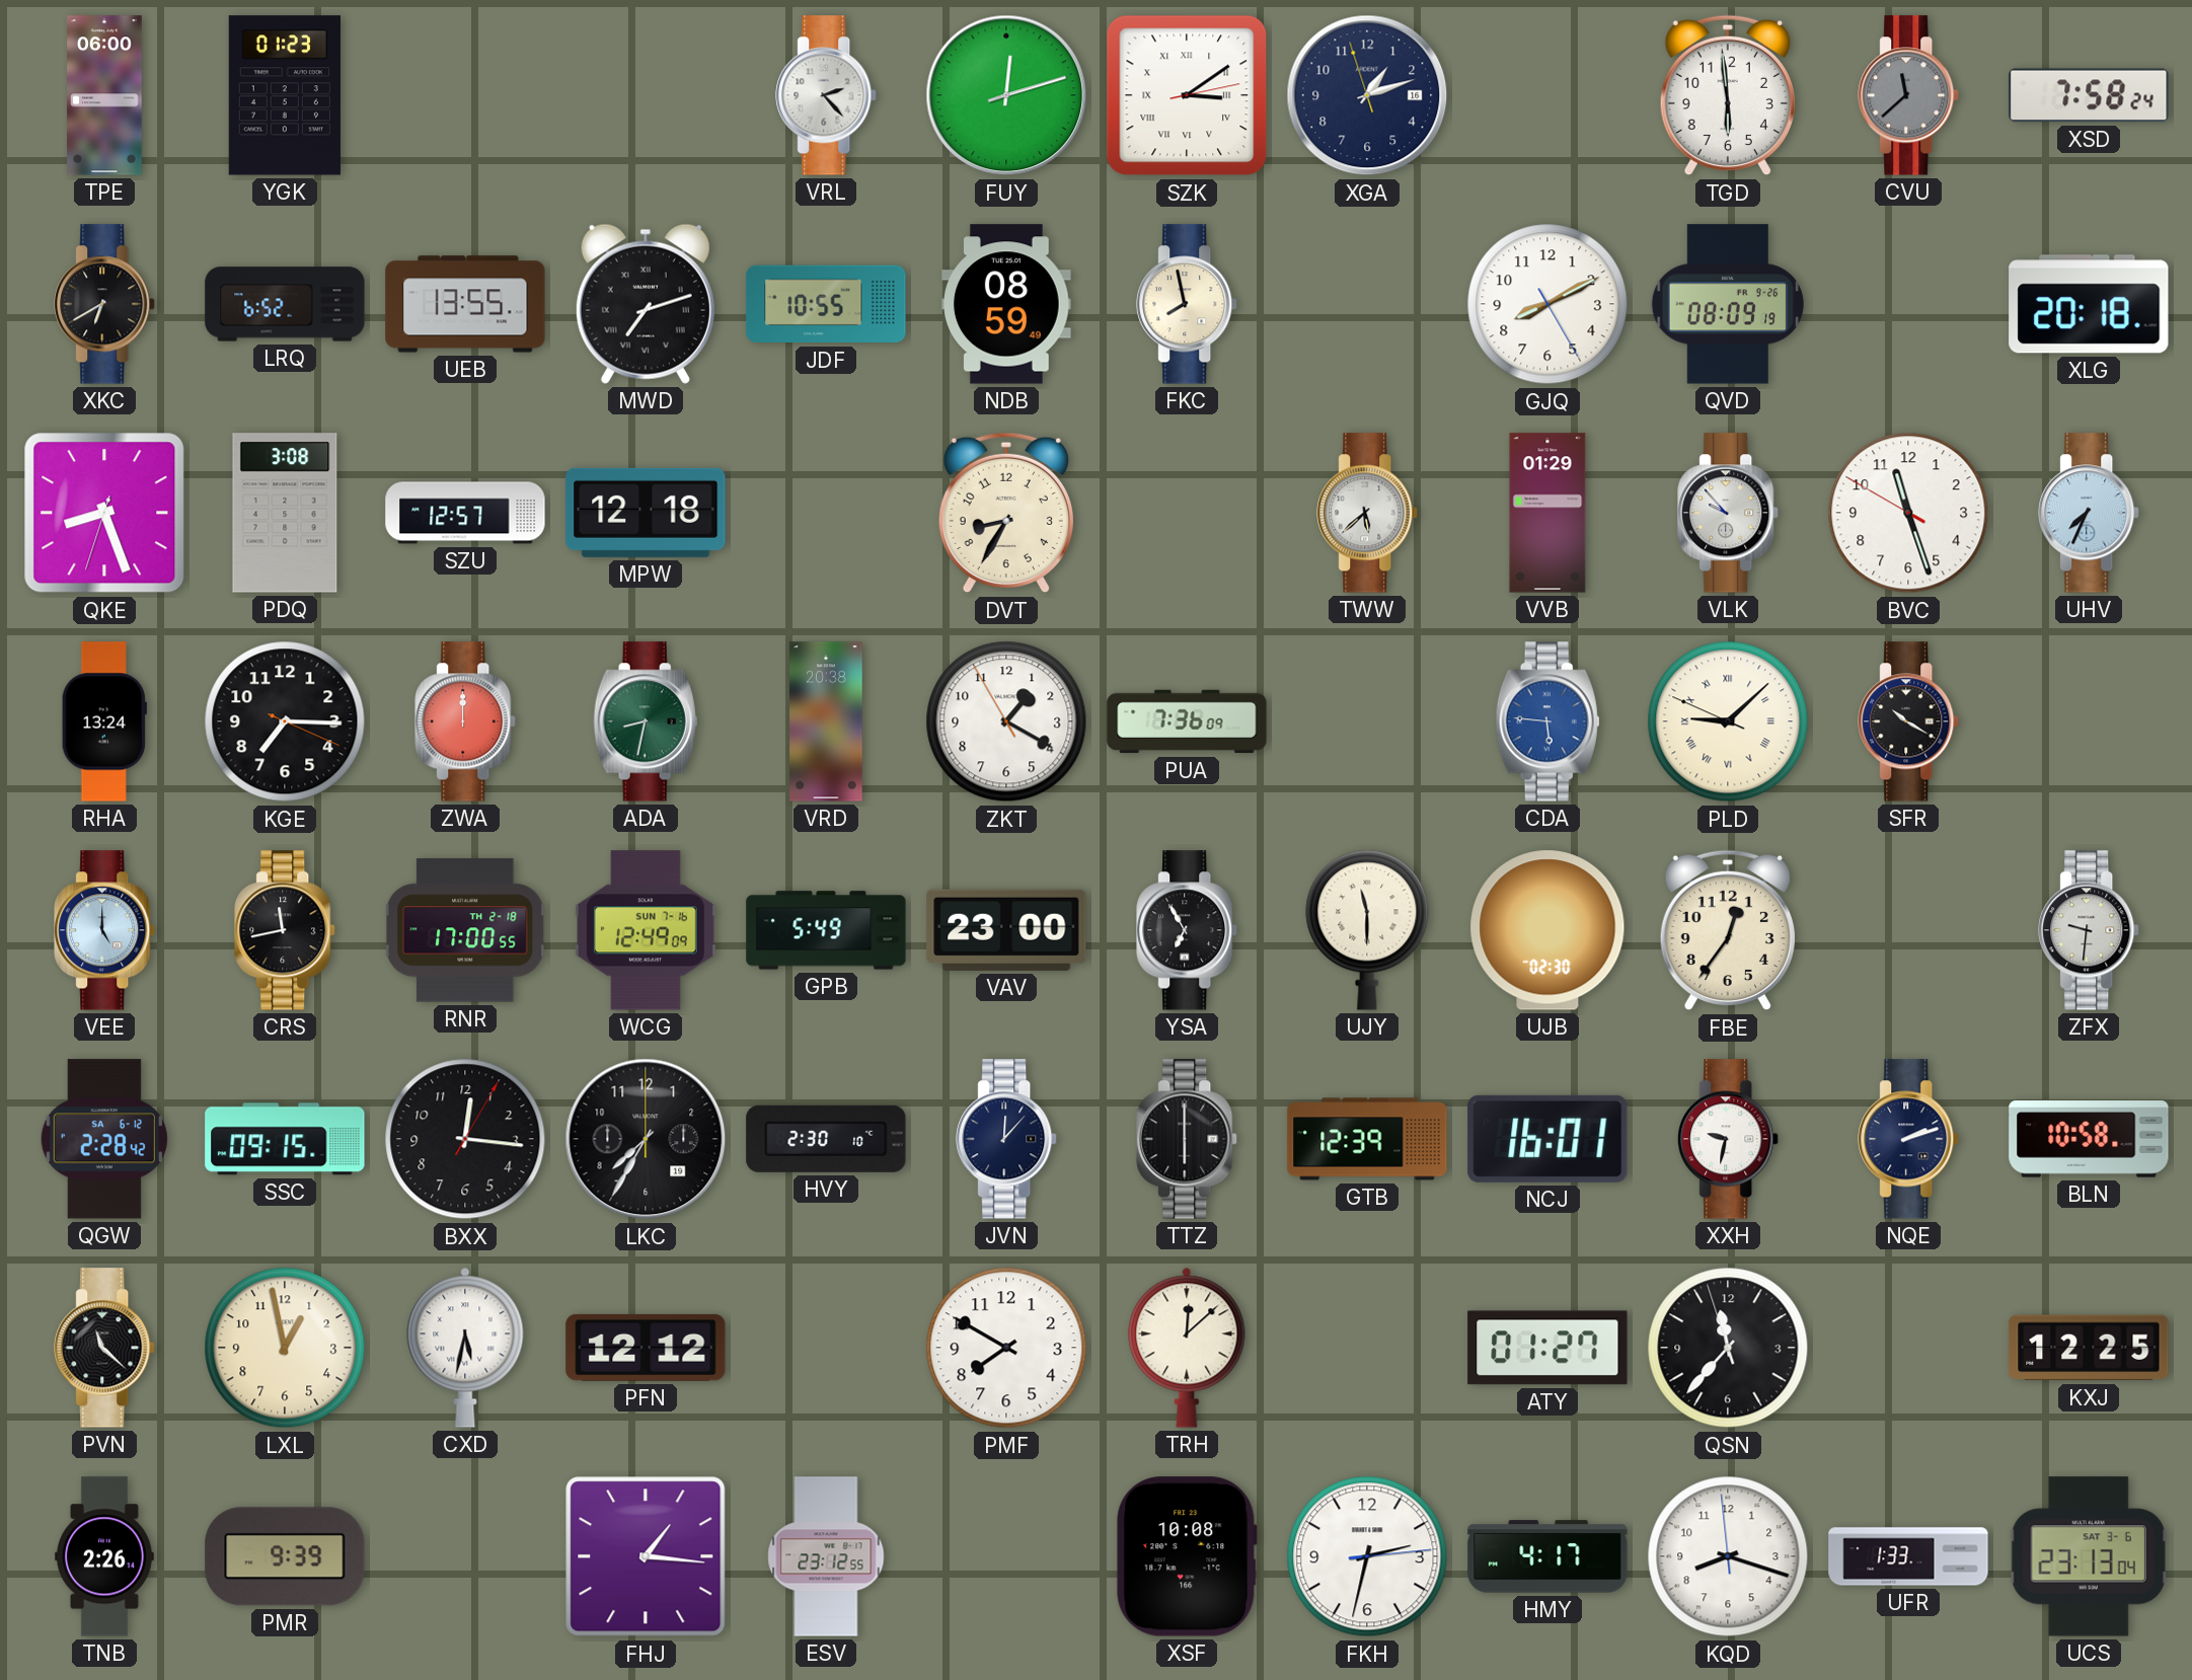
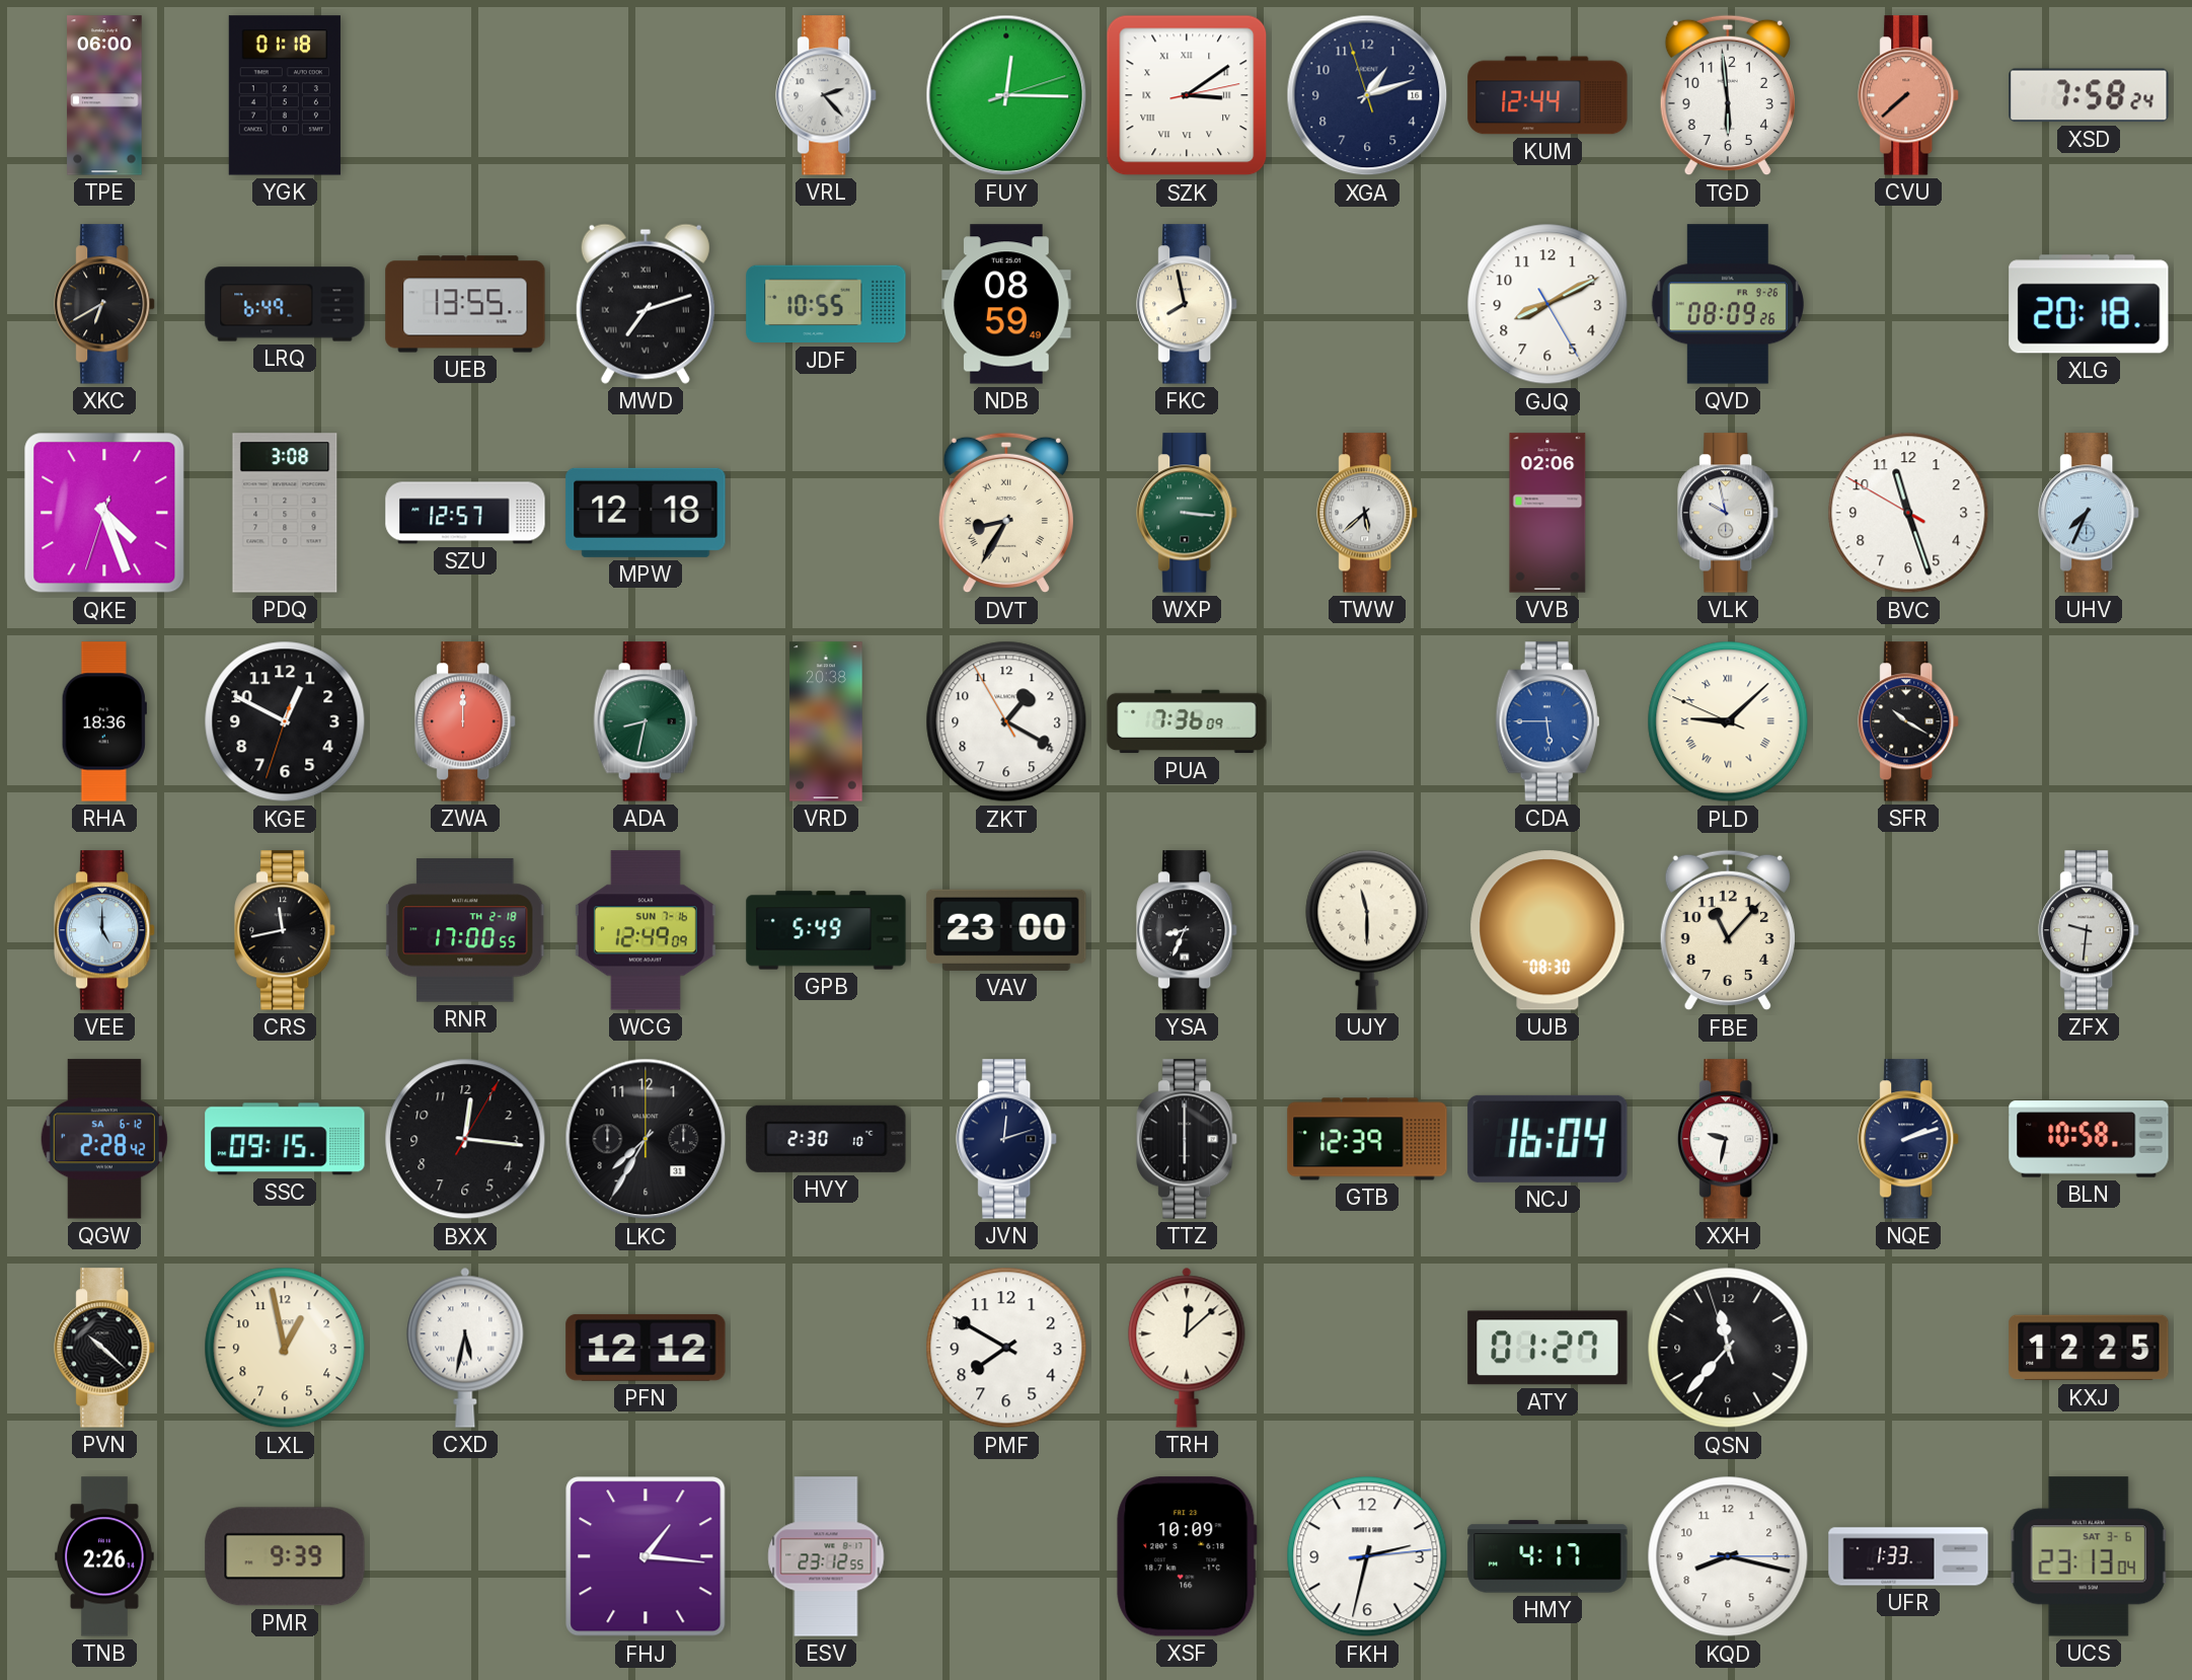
YGK: 01:23 -> 01:18
FUY: 12:12 -> 12:15
KUM: none -> 12:44
CVU: 11:38 -> 7:38
CVU dial: grey -> salmon
LRQ: 6:52 -> 6:49
QVD: 08:09:19 -> 08:09:26
QKE: 8:26 -> 4:26
DVT numerals: Arabic -> Roman
WXP: none -> 3:16
VVB: 01:29 -> 02:06
VLK: 9:53 -> 9:58
RHA: 13:24 -> 18:36
KGE: 7:15 -> 12:49
CDA: 5:46 -> 5:45
YSA: 6:55 -> 8:34
UJB: 02:30 -> 08:30
FBE: 12:36 -> 11:07
LKC date: 19 -> 31
JVN: 12:07 -> 12:12
NCJ: 16:01 -> 16:04
PVN: 11:22 -> 10:22
XSF: 10:08 -> 10:09
KQD: 8:17:59 -> 8:17:15
